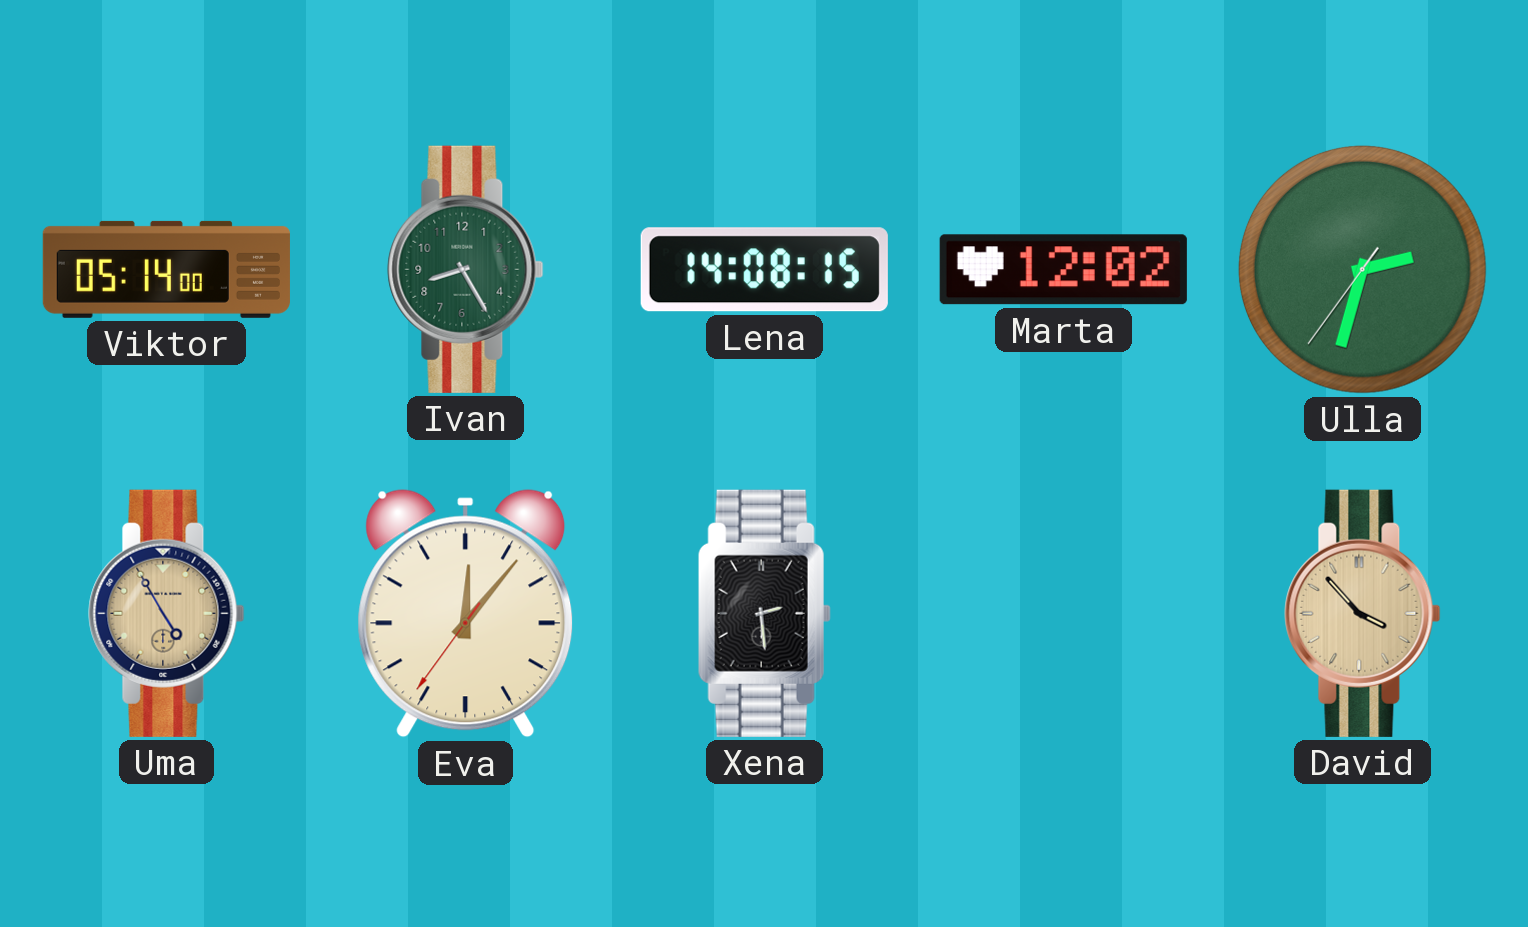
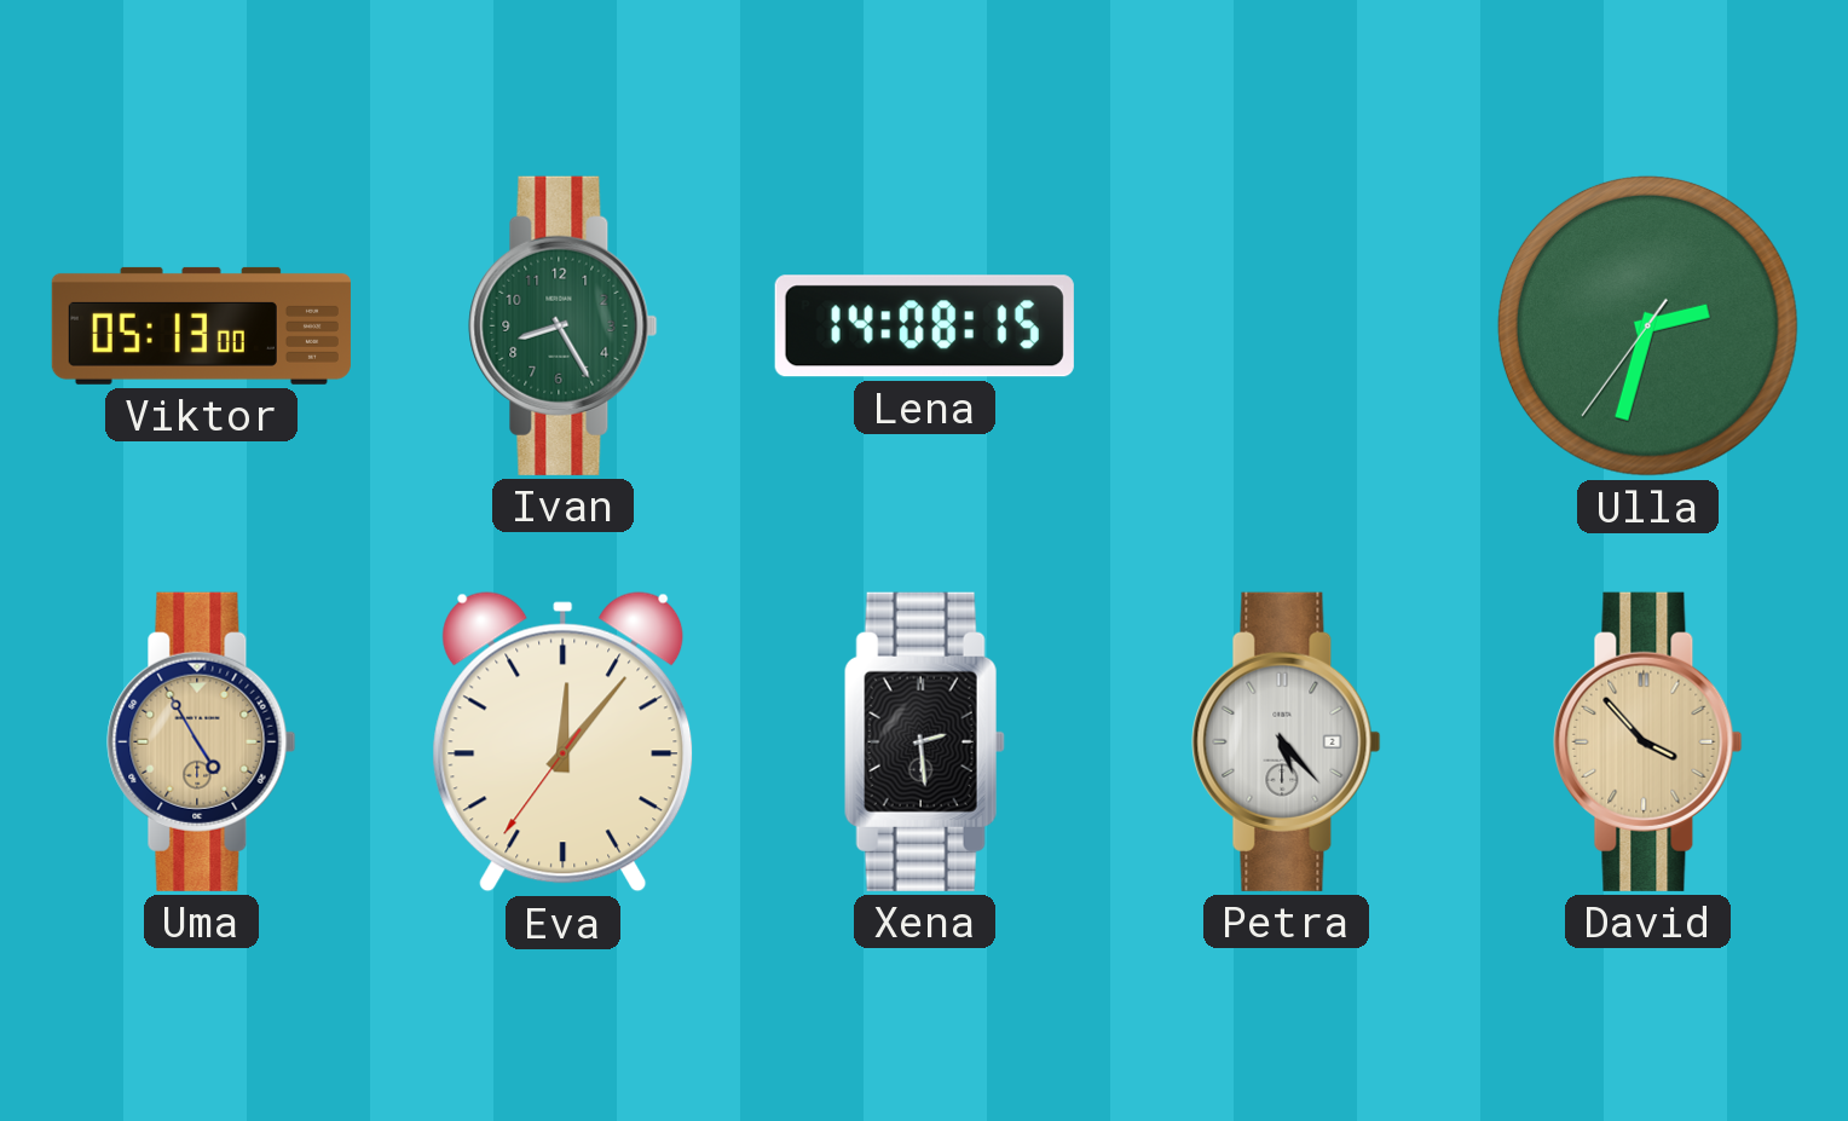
Viktor: 05:14 -> 05:13
Marta: 12:02 -> none
Petra: none -> 5:23
